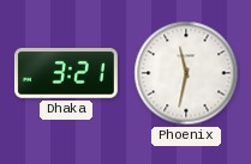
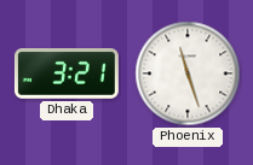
Phoenix: 11:32 -> 11:27
